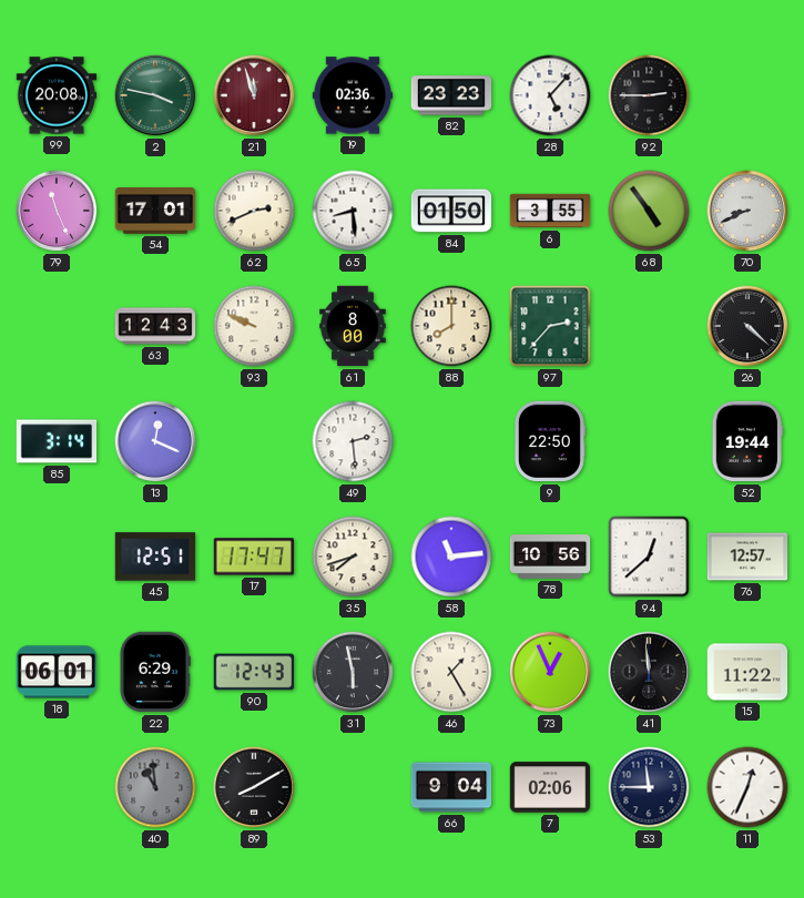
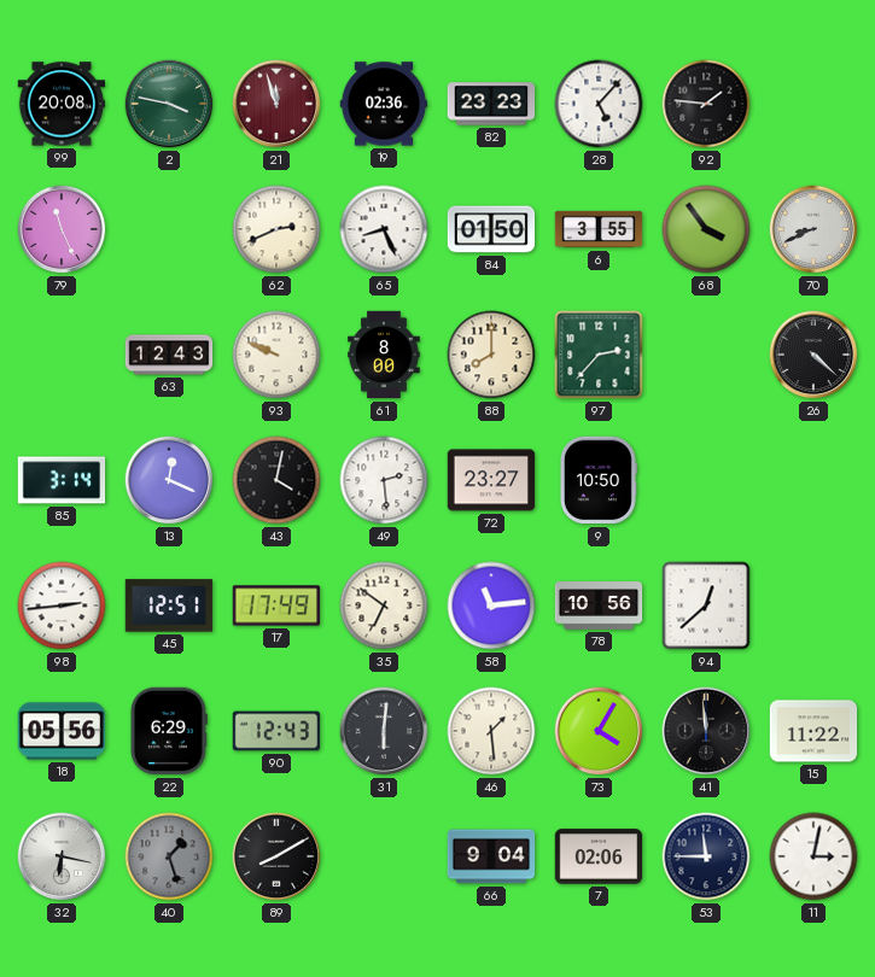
92: 2:45 -> 1:46
54: 17:01 -> none
65: 8:29 -> 8:26
68: 4:54 -> 3:54
43: none -> 4:02
72: none -> 23:27
9: 22:50 -> 10:50
52: 19:44 -> none
98: none -> 2:44
17: 17:47 -> 17:49
35: 7:42 -> 6:51
76: 12:57 -> none
18: 06:01 -> 05:56
31: 5:58 -> 6:01
46: 1:25 -> 1:29
73: 12:56 -> 4:05
32: none -> 6:17
40: 10:59 -> 1:27
11: 12:34 -> 3:02
